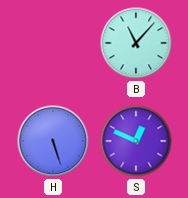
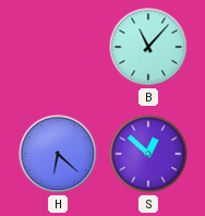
H: 5:27 -> 6:22
S: 12:49 -> 12:52
